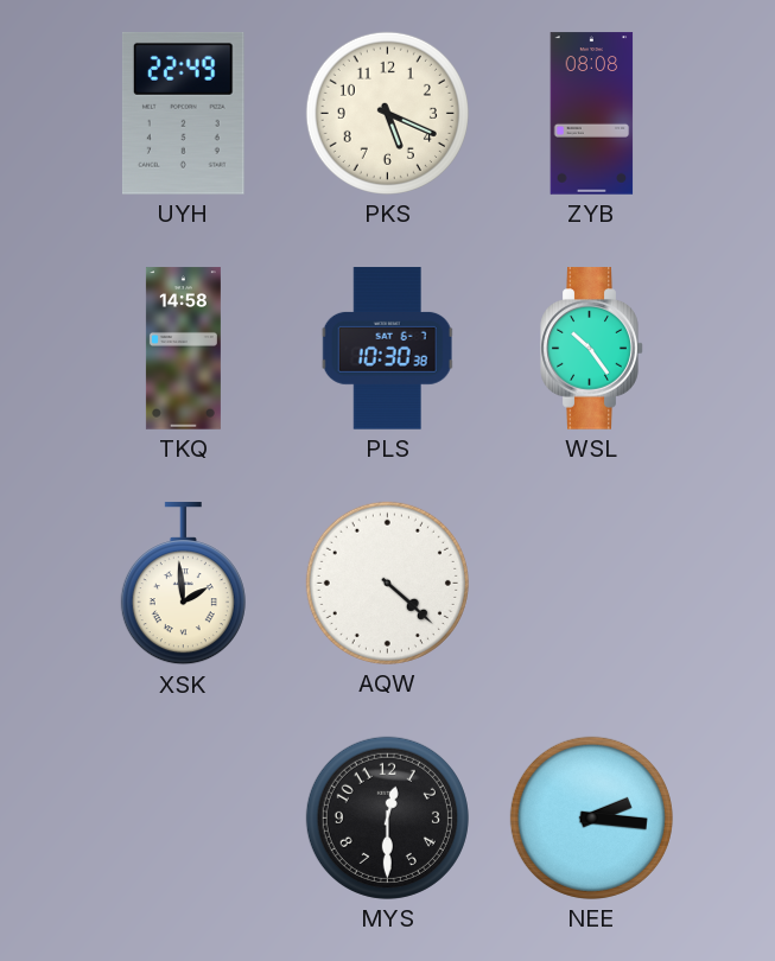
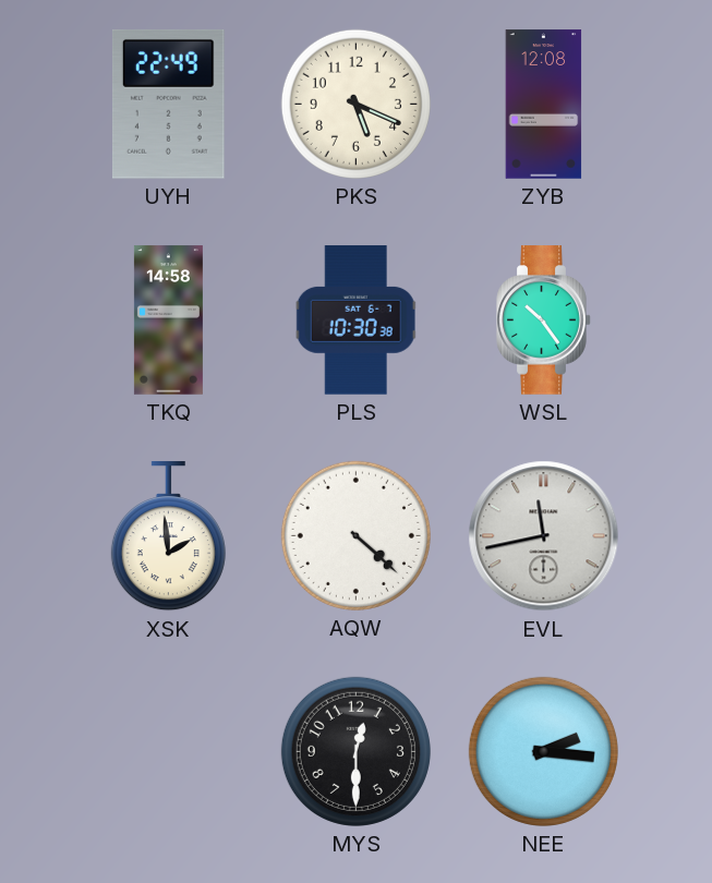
ZYB: 08:08 -> 12:08
EVL: none -> 11:43
